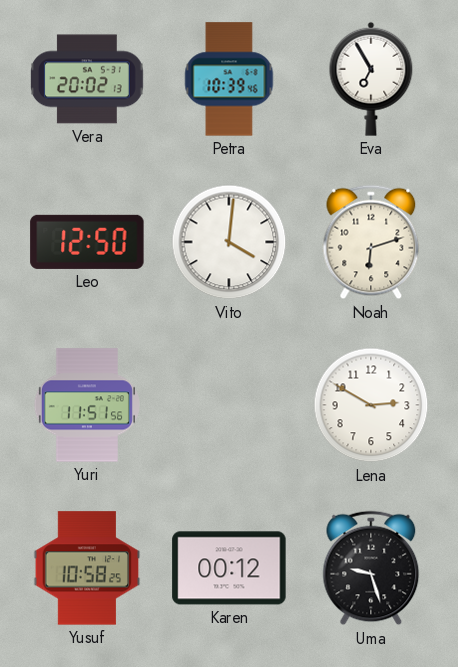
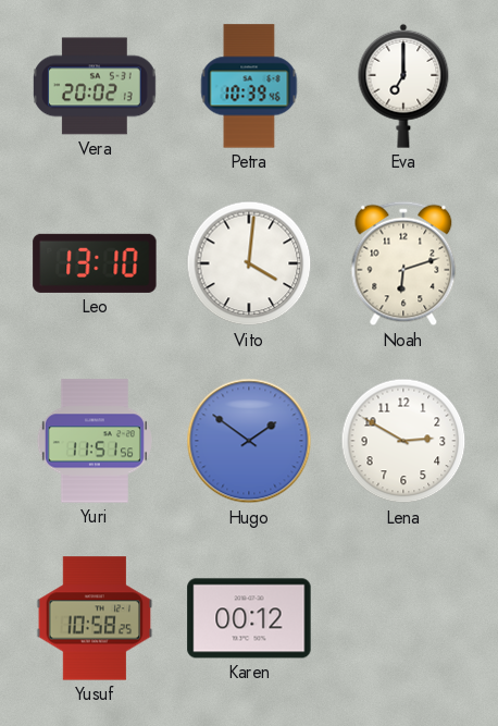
Eva: 6:55 -> 7:00
Leo: 12:50 -> 13:10
Hugo: none -> 1:51
Uma: 9:27 -> none
